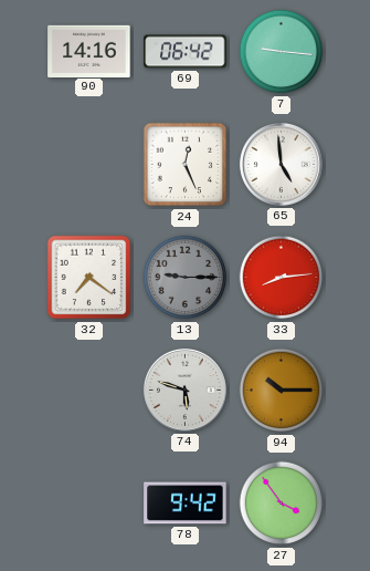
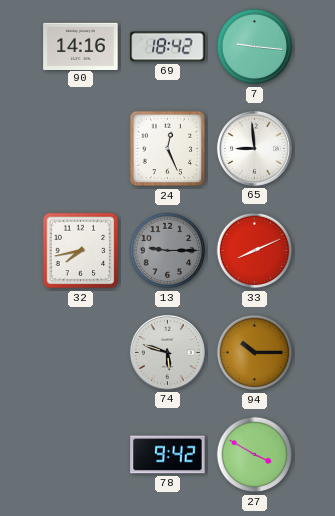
69: 06:42 -> 18:42
65: 4:59 -> 8:59
32: 7:21 -> 7:43
33: 8:14 -> 8:11
27: 3:54 -> 3:50
